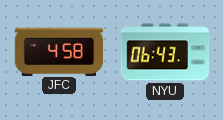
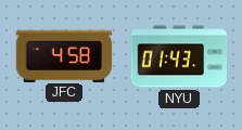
NYU: 06:43 -> 01:43
